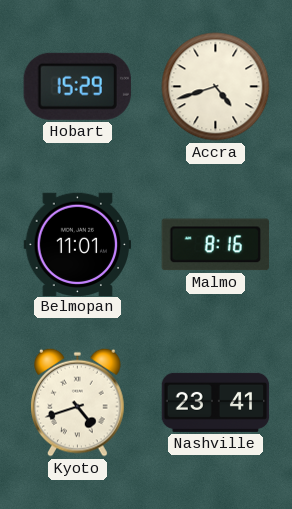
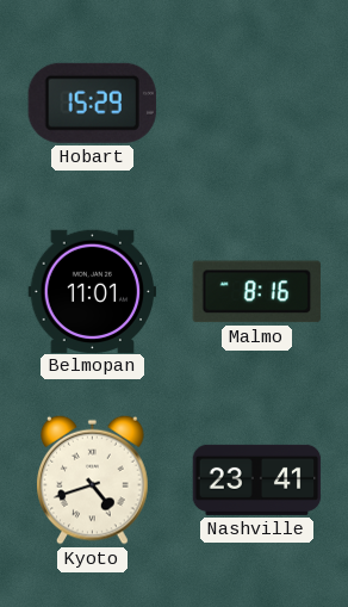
Accra: 4:42 -> none
